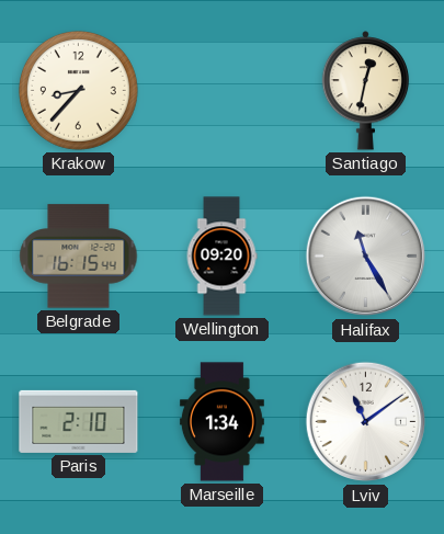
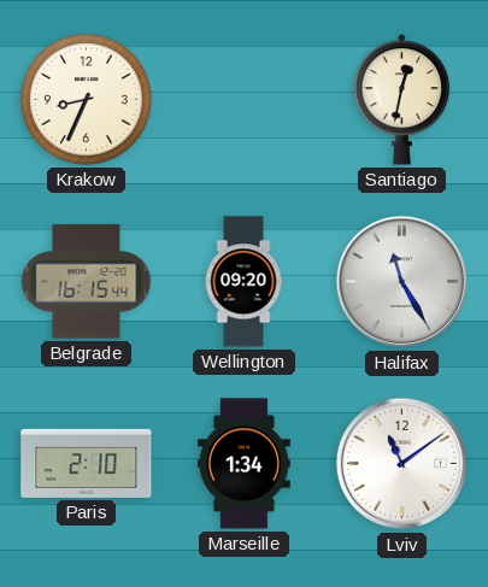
Krakow: 8:37 -> 8:34
